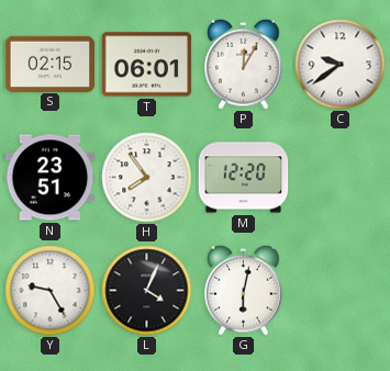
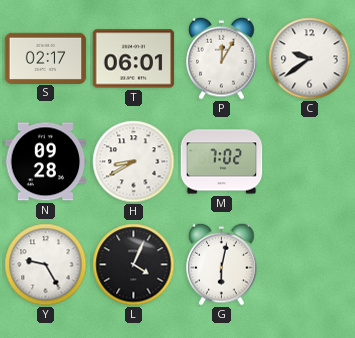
S: 02:15 -> 02:17
N: 23:51 -> 09:28
H: 7:54 -> 8:40
M: 12:20 -> 7:02
